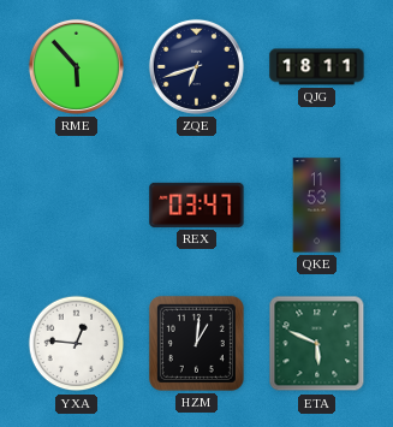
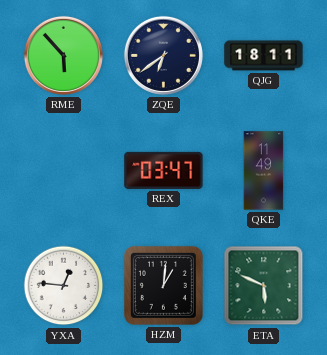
ZQE: 6:42 -> 6:39
QKE: 11:53 -> 11:49
